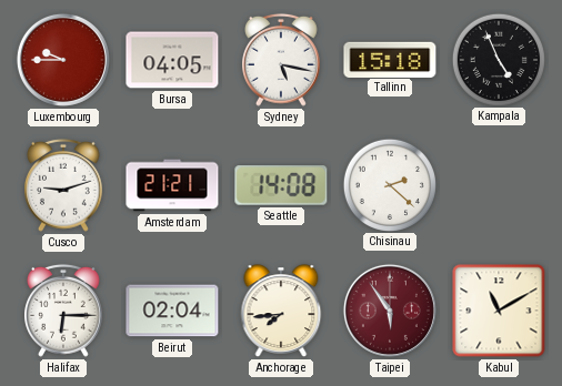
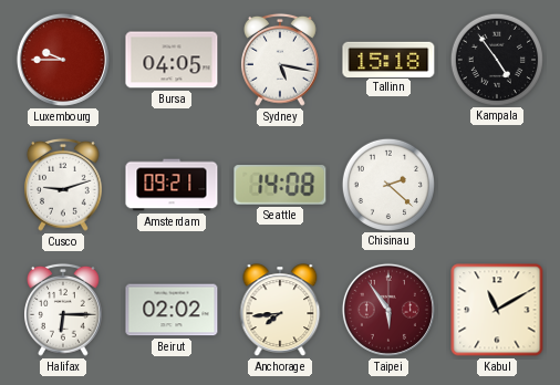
Kampala: 4:56 -> 4:54
Amsterdam: 21:21 -> 09:21
Beirut: 02:04 -> 02:02
